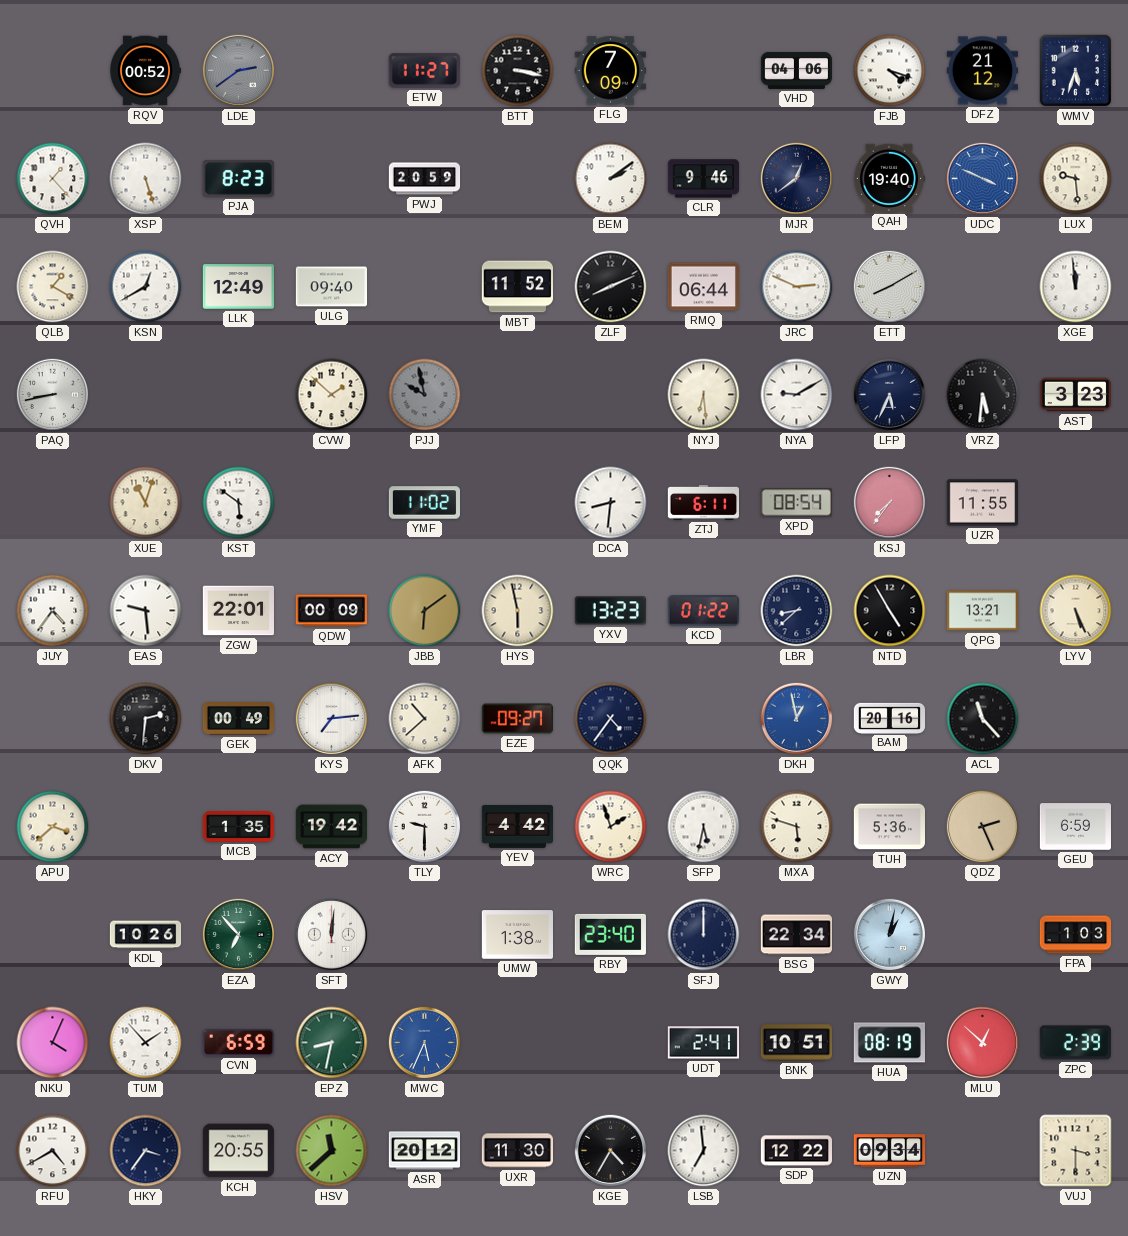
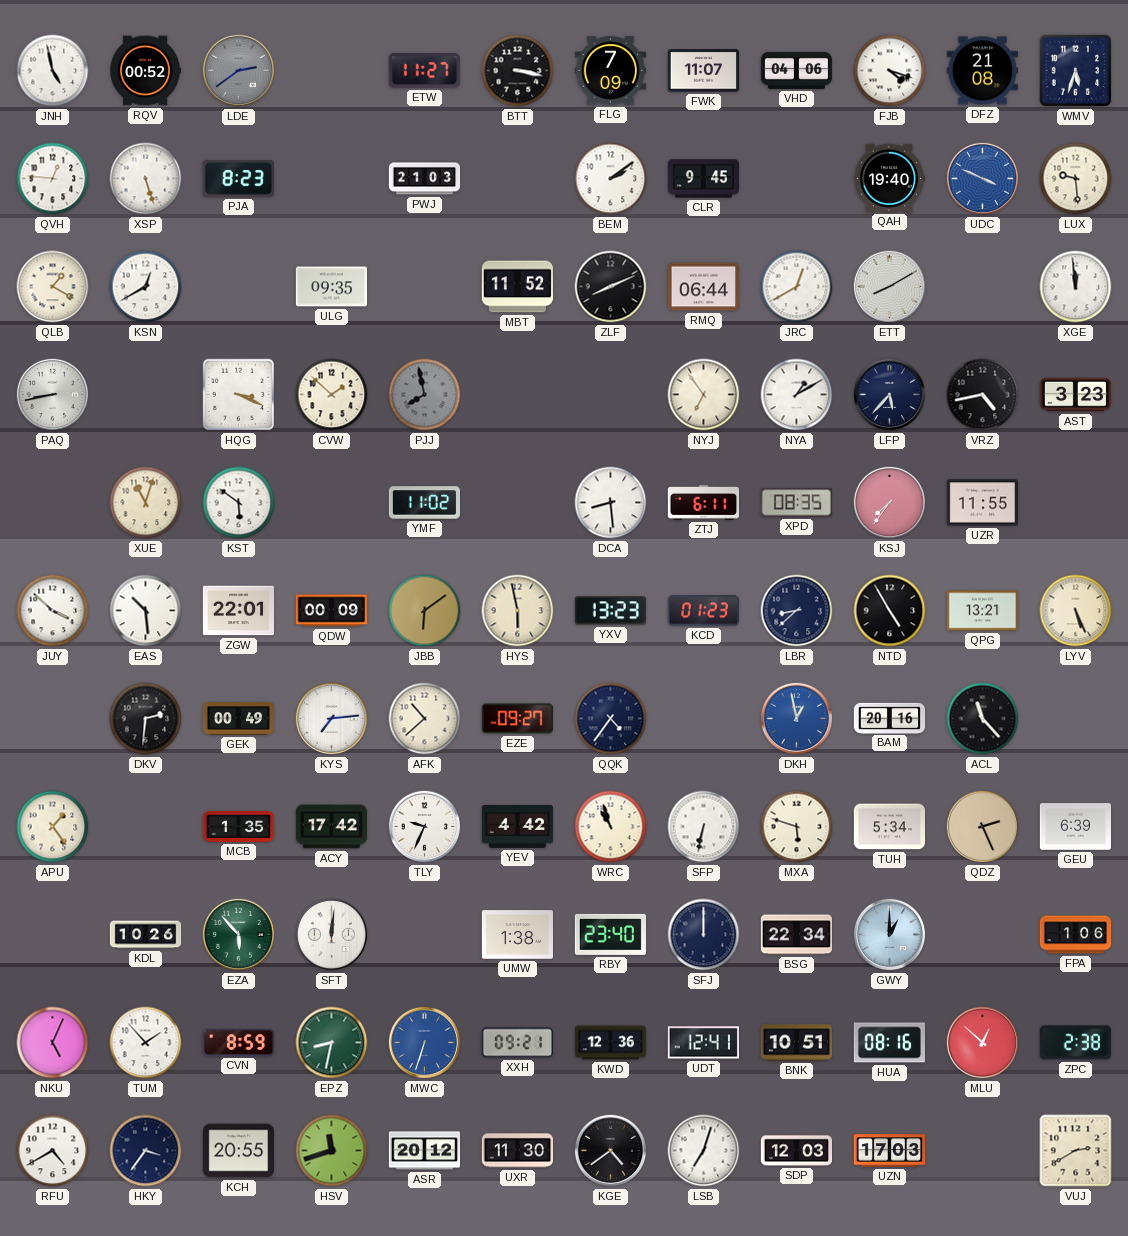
JNH: none -> 4:58
FWK: none -> 11:07
DFZ: 21:12 -> 21:08
QVH: 1:23 -> 12:46
PWJ: 20:59 -> 21:03
CLR: 9:46 -> 9:45
MJR: 12:39 -> none
LLK: 12:49 -> none
ULG: 09:40 -> 09:35
JRC: 2:49 -> 12:40
HQG: none -> 3:19
PJJ: 9:58 -> 7:58
NYJ: 6:29 -> 6:54
NYA: 9:10 -> 1:10
LFP: 5:34 -> 5:37
VRZ: 5:31 -> 4:43
DCA: 8:31 -> 8:29
XPD: 08:54 -> 08:35
JUY: 4:36 -> 3:52
EAS: 9:29 -> 10:29
KCD: 01:22 -> 01:23
APU: 3:38 -> 1:24
ACY: 19:42 -> 17:42
TLY: 9:30 -> 9:34
WRC: 1:57 -> 10:57
SFP: 5:32 -> 6:32
TUH: 5:36 -> 5:34
GEU: 6:59 -> 6:39
EZA: 6:53 -> 5:53
GWY: 1:02 -> 1:00
FPA: 1:03 -> 1:06
NKU: 4:04 -> 5:04
CVN: 6:59 -> 8:59
MWC: 5:34 -> 6:33
XXH: none -> 09:21
KWD: none -> 12:36
UDT: 2:41 -> 12:41
HUA: 08:19 -> 08:16
ZPC: 2:39 -> 2:38
HSV: 11:38 -> 11:42
KGE: 4:35 -> 4:39
LSB: 6:59 -> 7:03
SDP: 12:22 -> 12:03
UZN: 09:34 -> 17:03
VUJ: 3:30 -> 2:40
